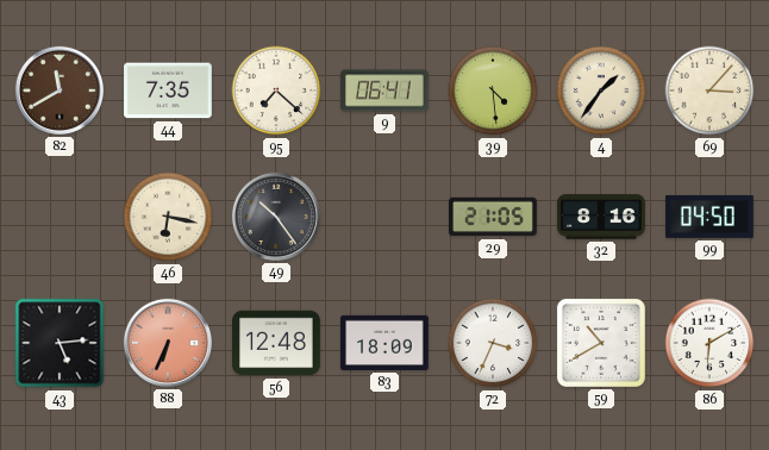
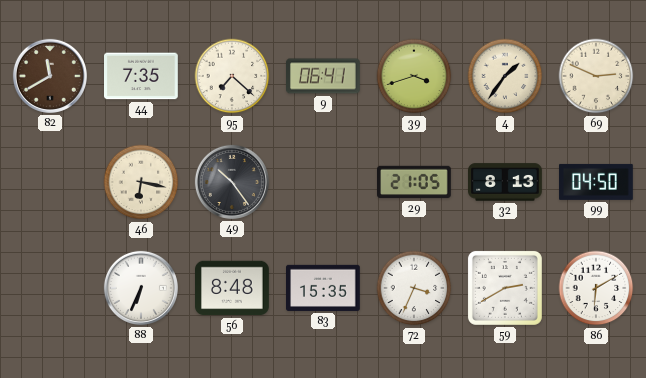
39: 4:29 -> 3:42
69: 3:07 -> 2:49
32: 8:16 -> 8:13
43: 5:14 -> none
88 dial: salmon -> white
56: 12:48 -> 8:48
83: 18:09 -> 15:35
59: 10:40 -> 2:40
